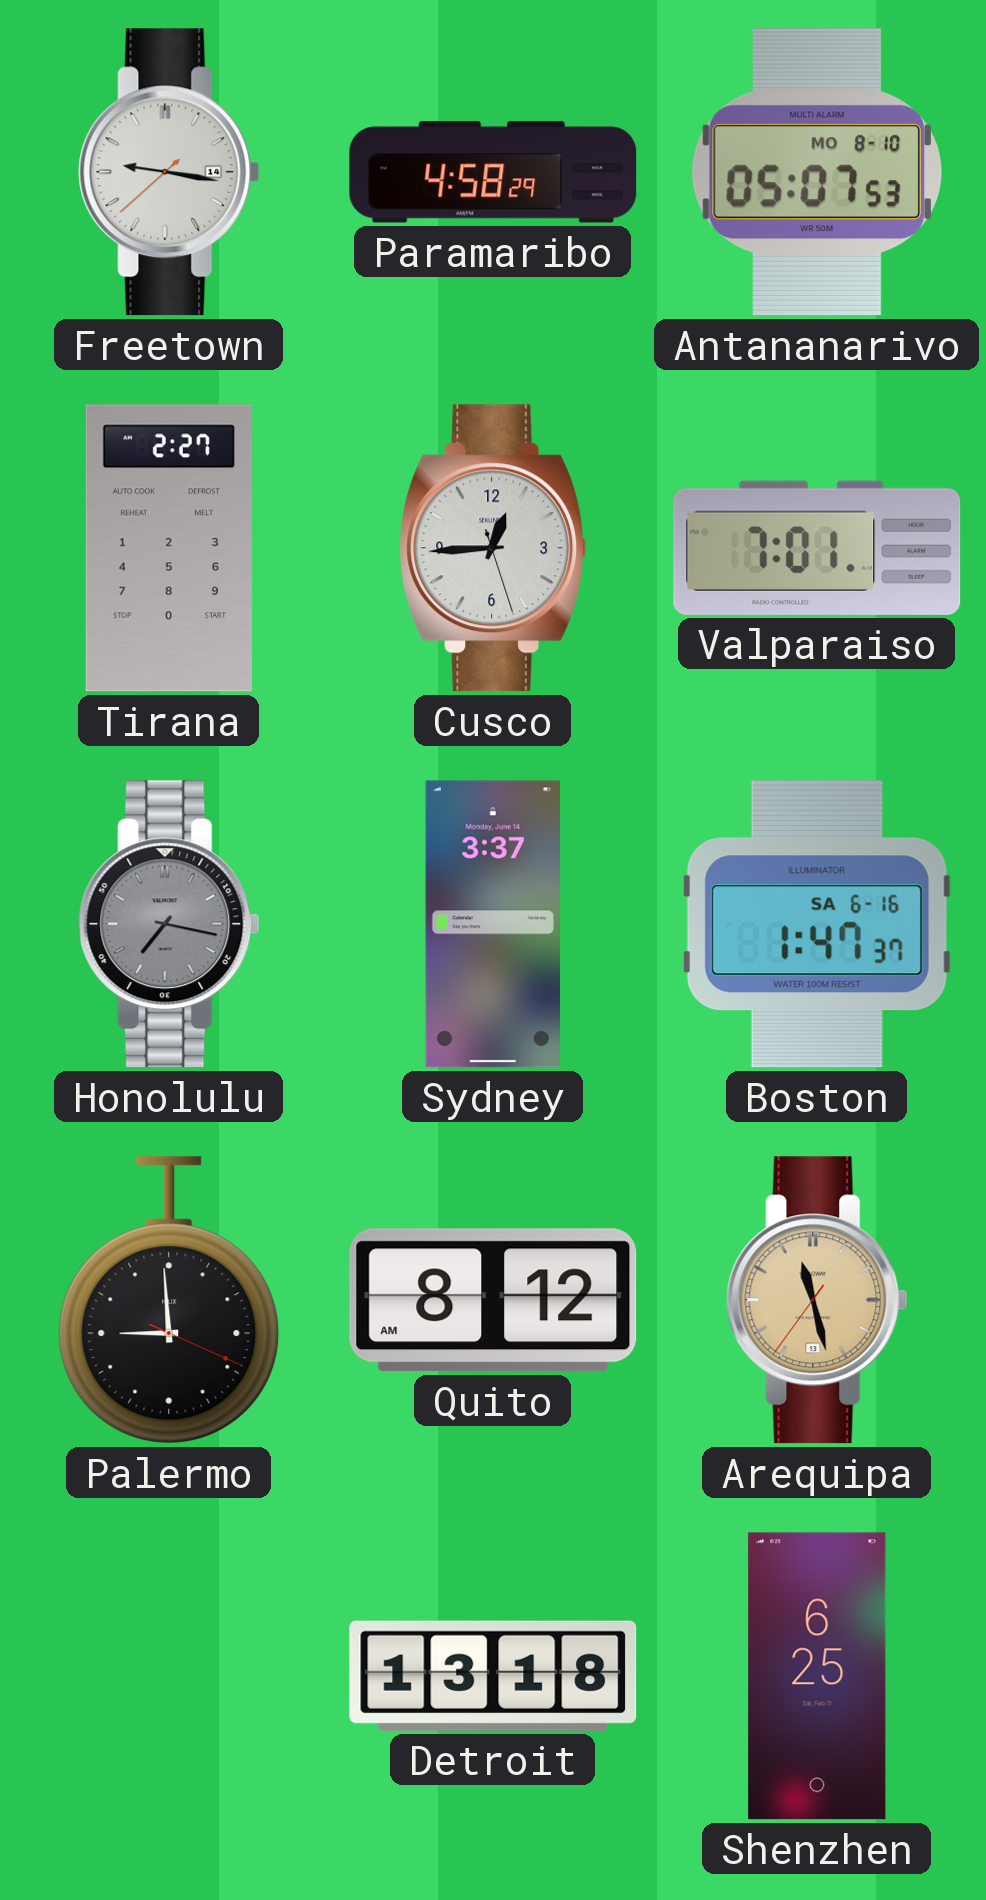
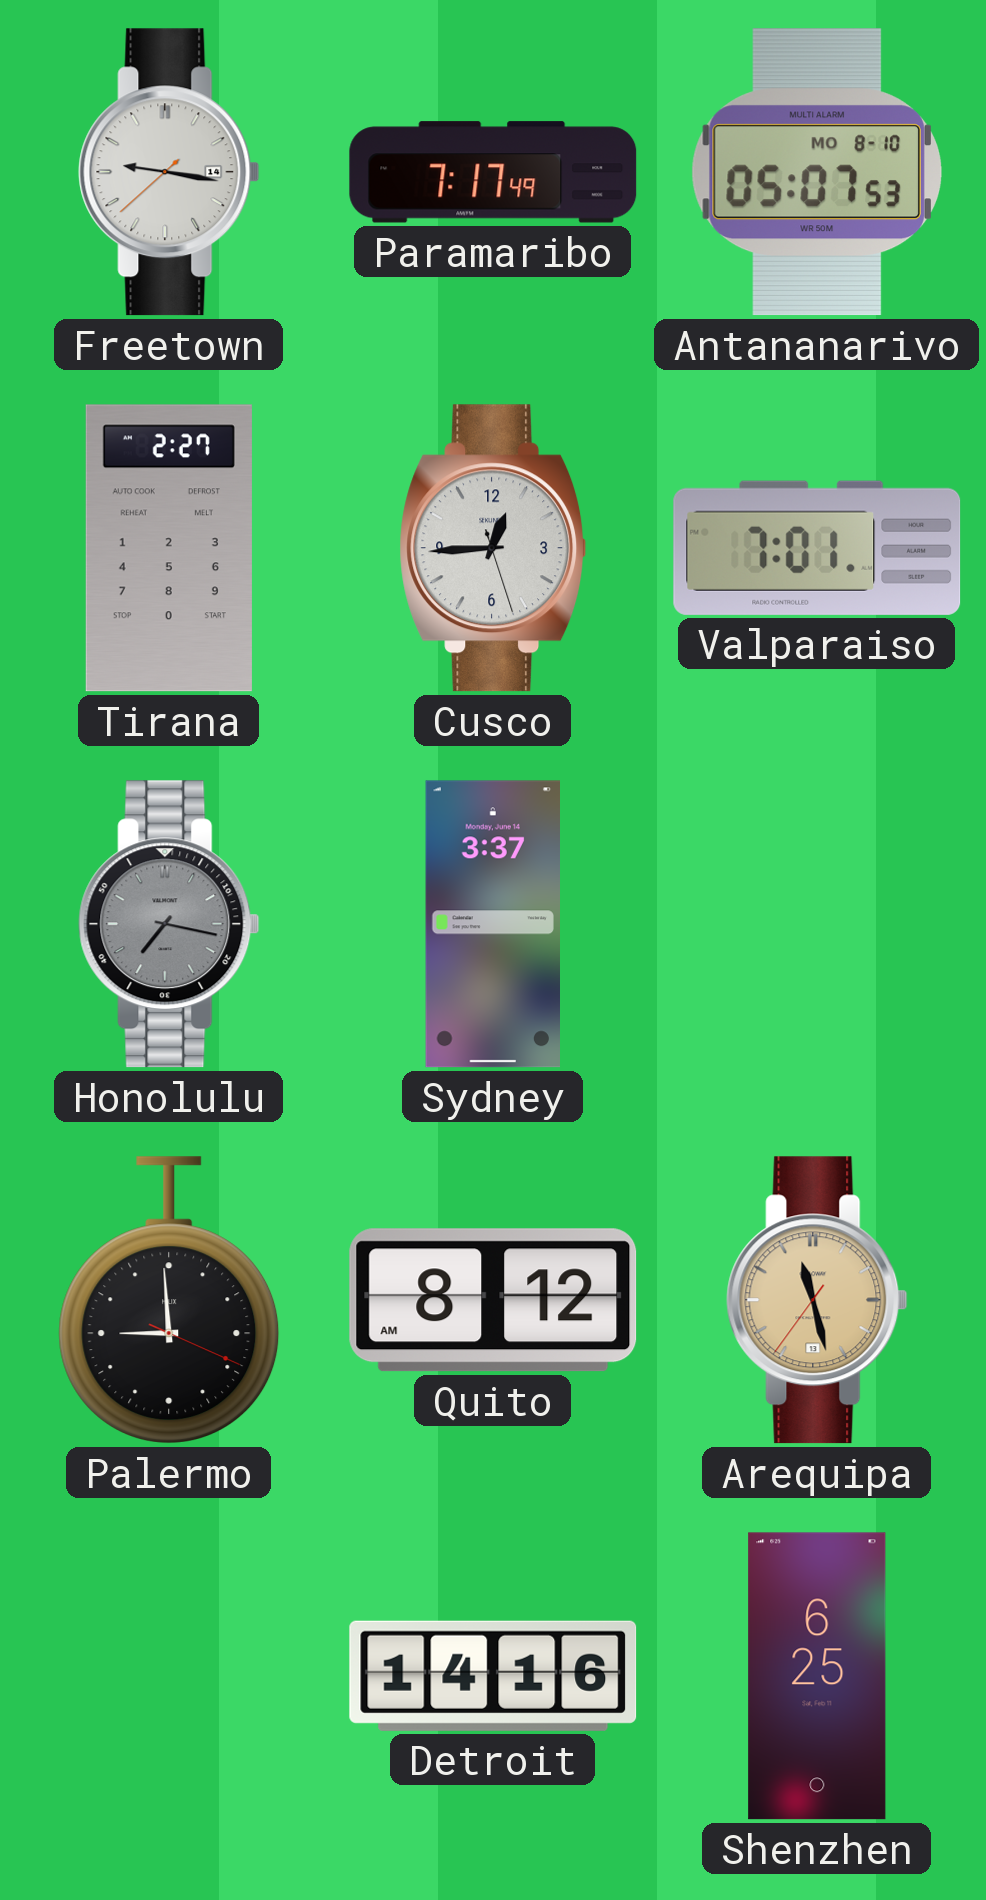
Paramaribo: 4:58 -> 7:17
Boston: 1:47 -> none
Detroit: 13:18 -> 14:16
